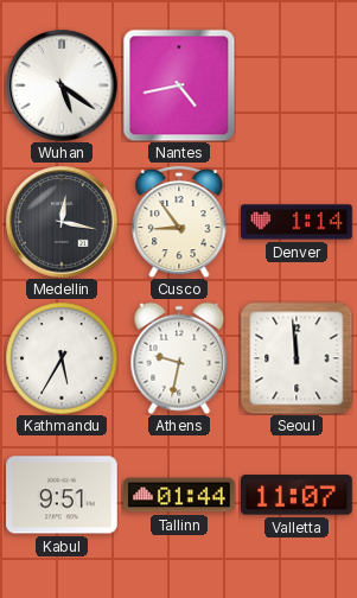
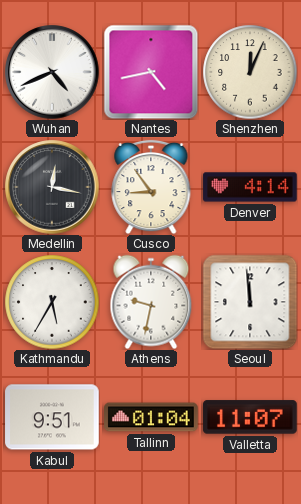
Wuhan: 5:21 -> 4:41
Shenzhen: none -> 12:04
Denver: 1:14 -> 4:14
Tallinn: 01:44 -> 01:04
